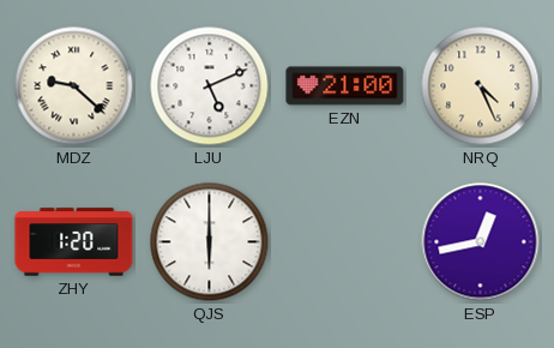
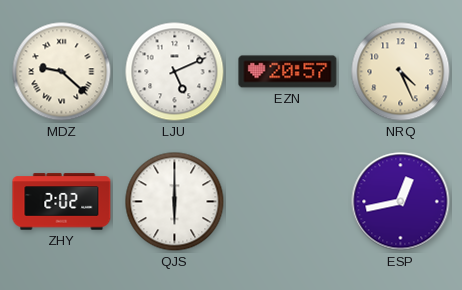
EZN: 21:00 -> 20:57
ZHY: 1:20 -> 2:02
